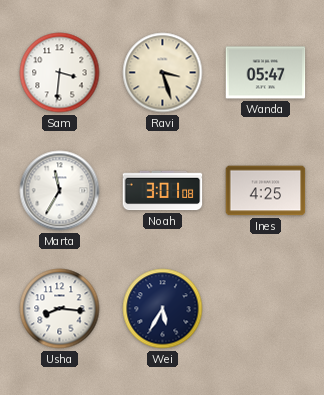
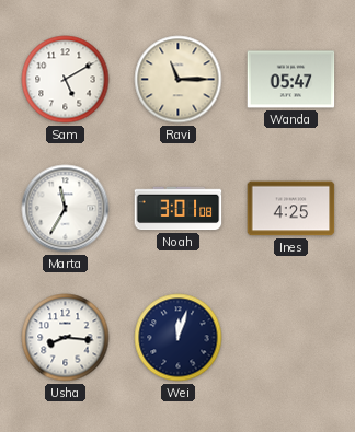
Sam: 3:31 -> 5:10
Ravi: 3:27 -> 11:15
Wei: 5:35 -> 12:03
